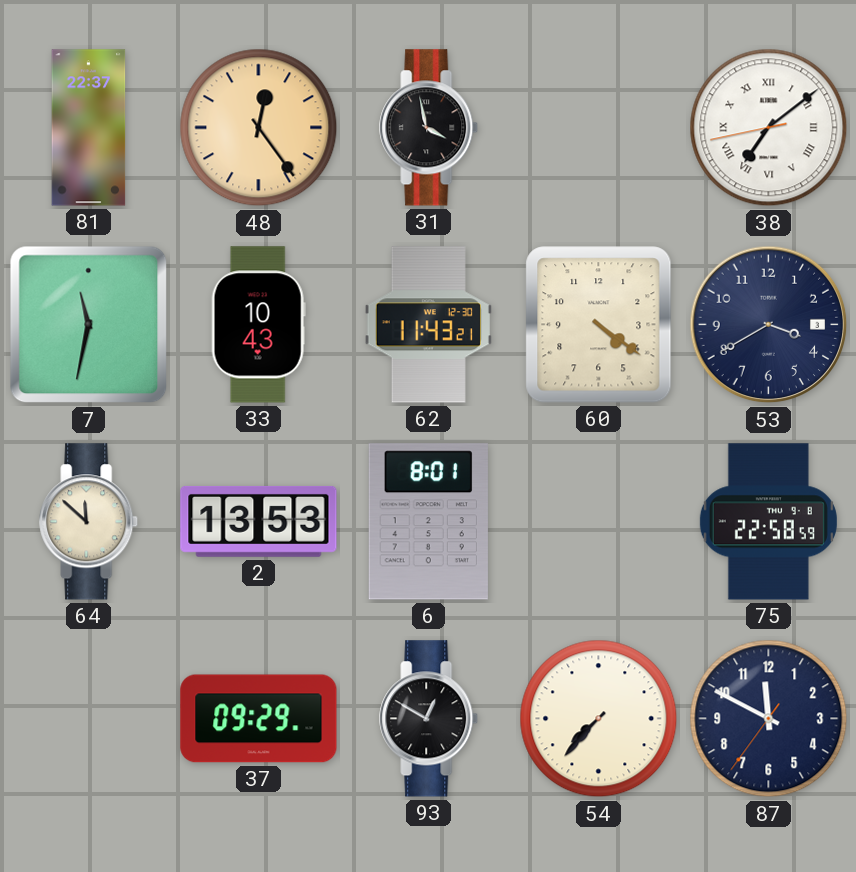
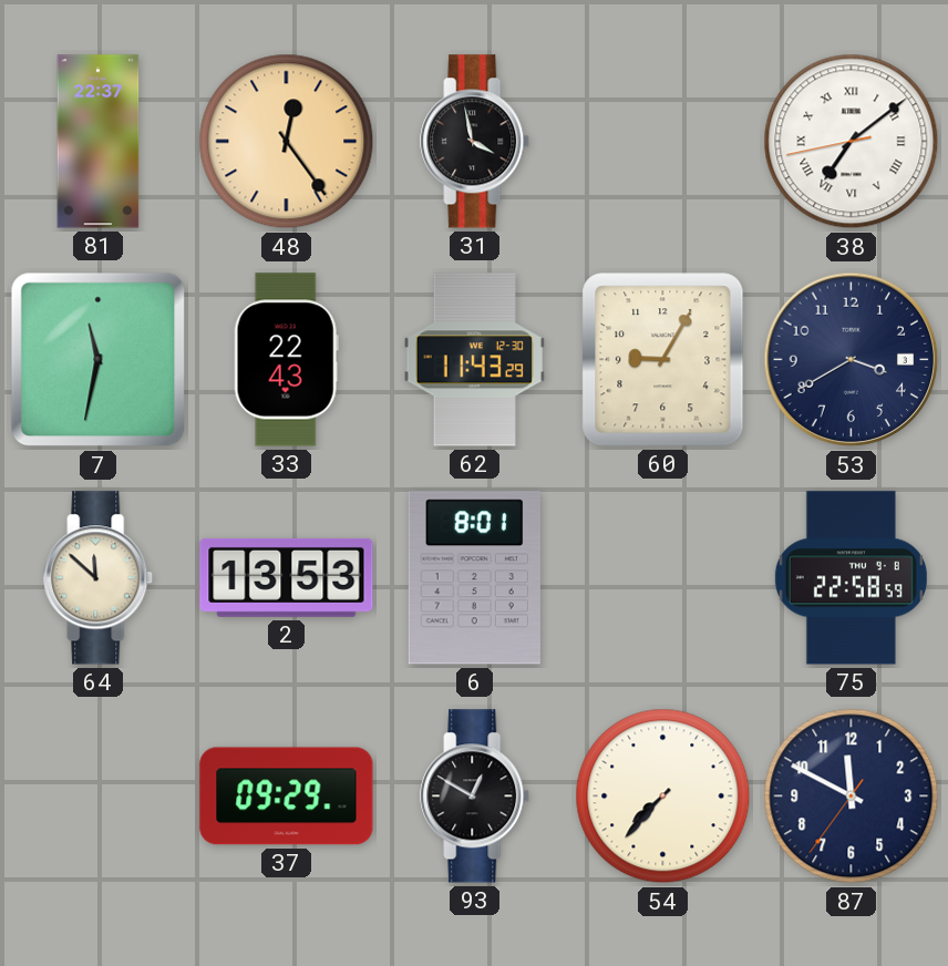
33: 10:43 -> 22:43
62: 11:43:21 -> 11:43:29
60: 4:21 -> 9:05
